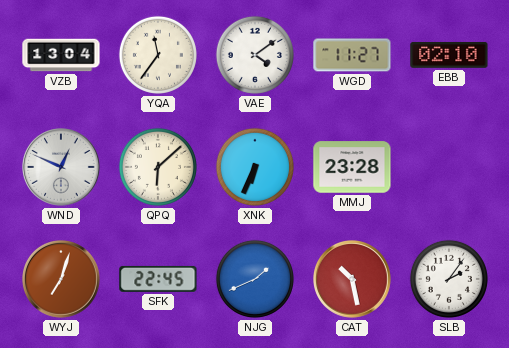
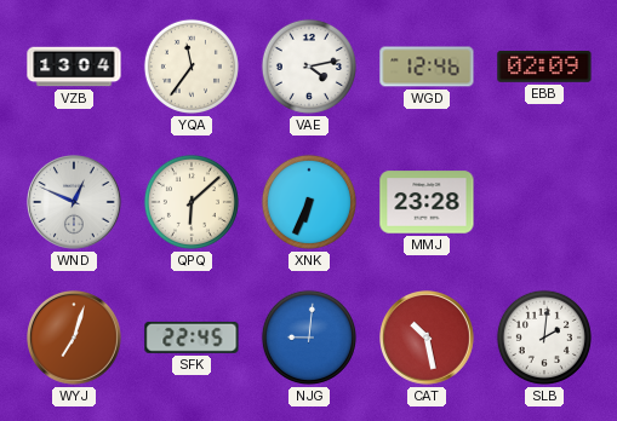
VAE: 4:09 -> 4:13
WGD: 11:27 -> 12:46
EBB: 02:10 -> 02:09
NJG: 1:41 -> 9:01
SLB: 2:06 -> 2:01
